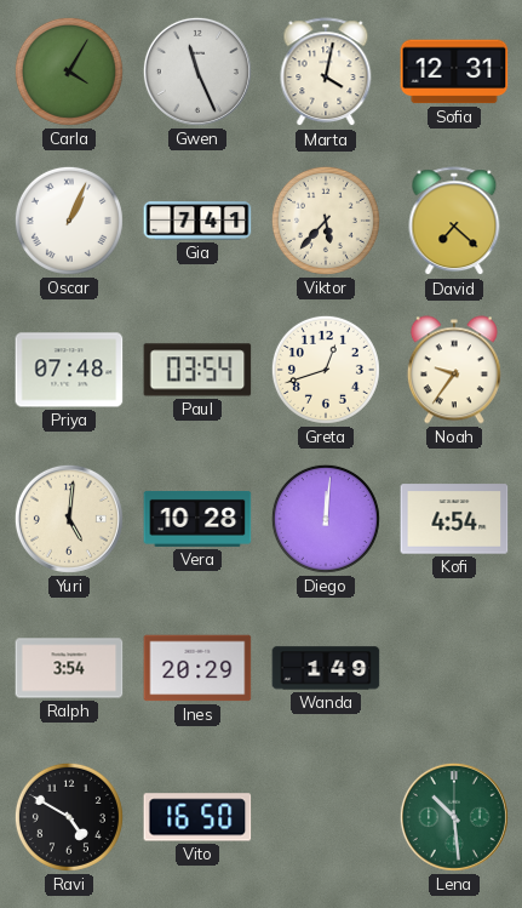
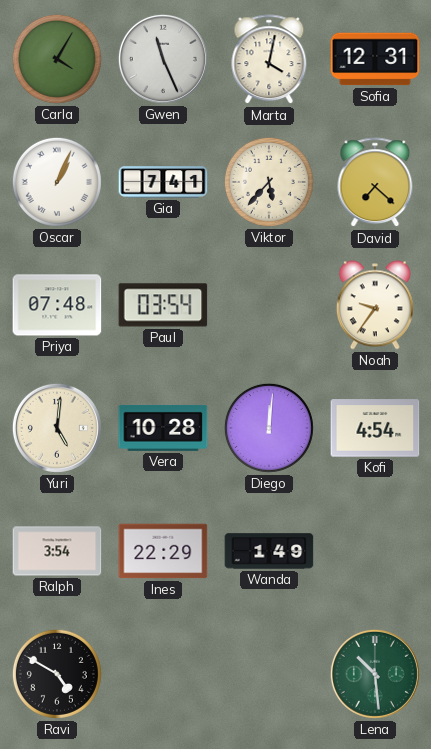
Greta: 12:42 -> none
Ines: 20:29 -> 22:29
Vito: 16:50 -> none
